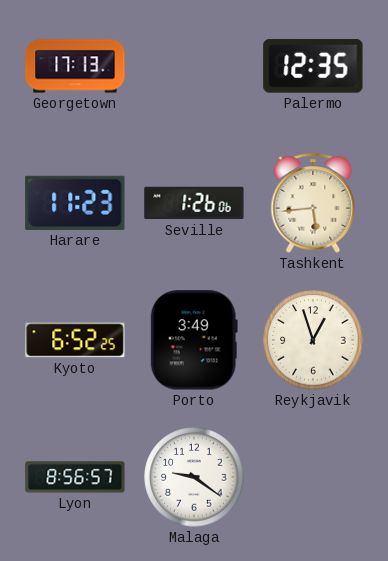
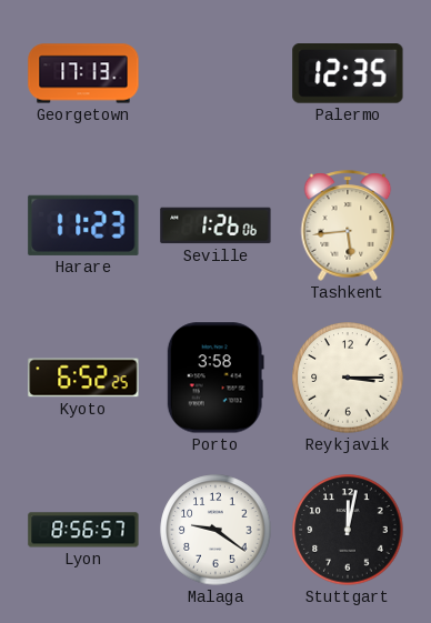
Porto: 3:49 -> 3:58
Reykjavik: 12:57 -> 3:15
Stuttgart: none -> 12:02
